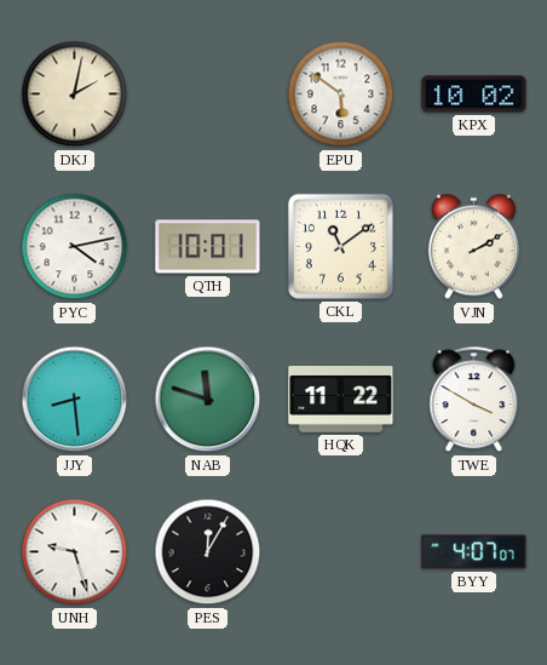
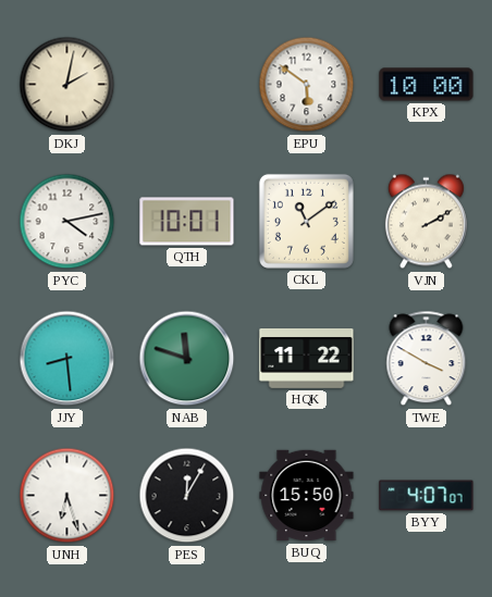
KPX: 10:02 -> 10:00
UNH: 9:27 -> 6:27
BUQ: none -> 15:50
